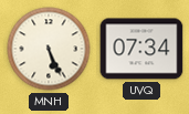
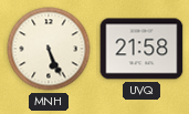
UVQ: 07:34 -> 21:58
